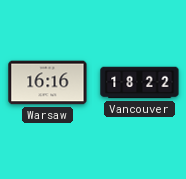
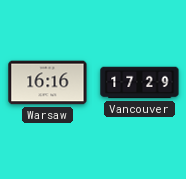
Vancouver: 18:22 -> 17:29
